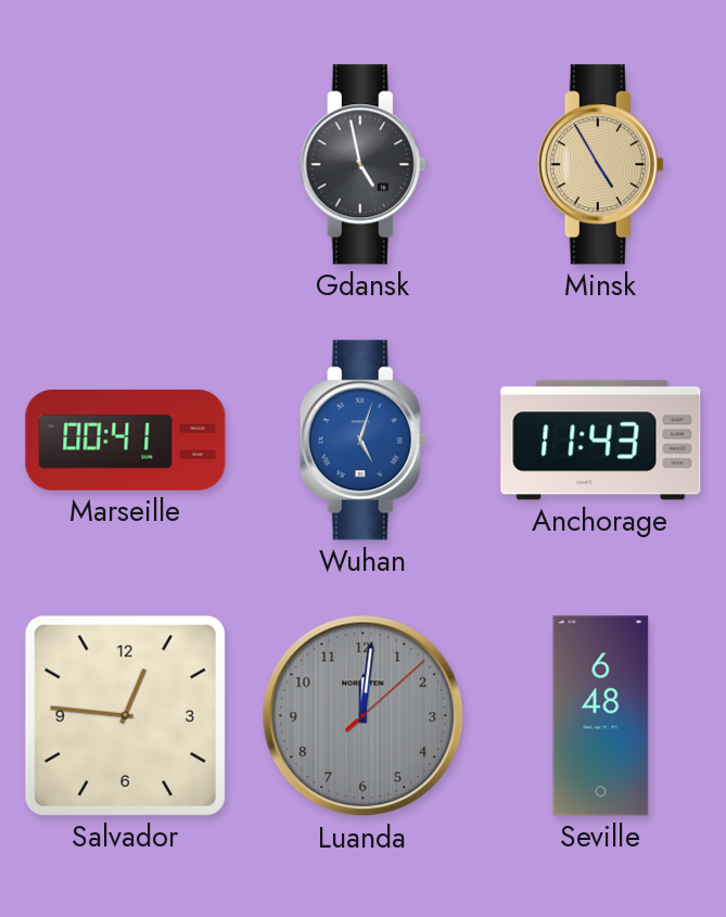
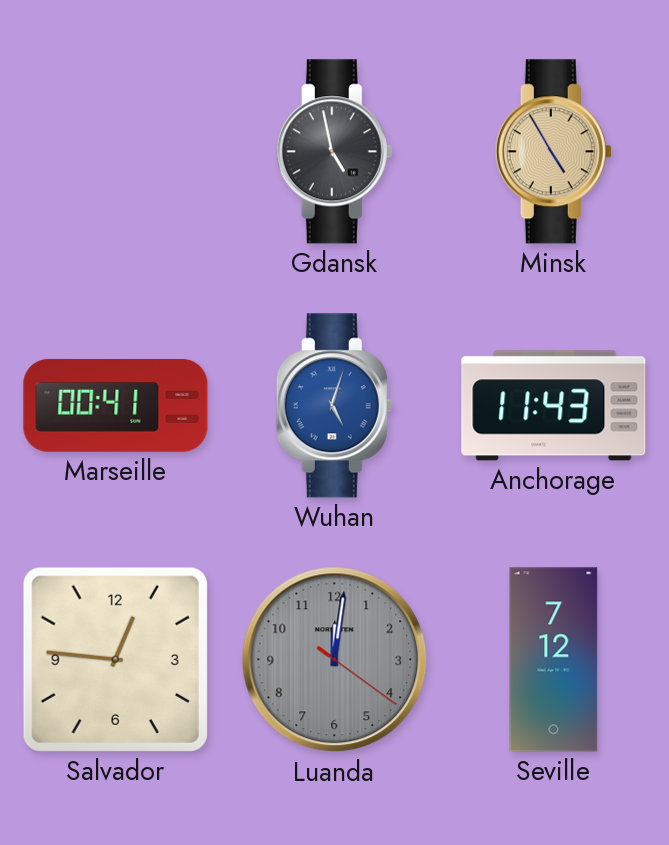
Luanda: 12:01:08 -> 12:01:21
Seville: 6:48 -> 7:12
